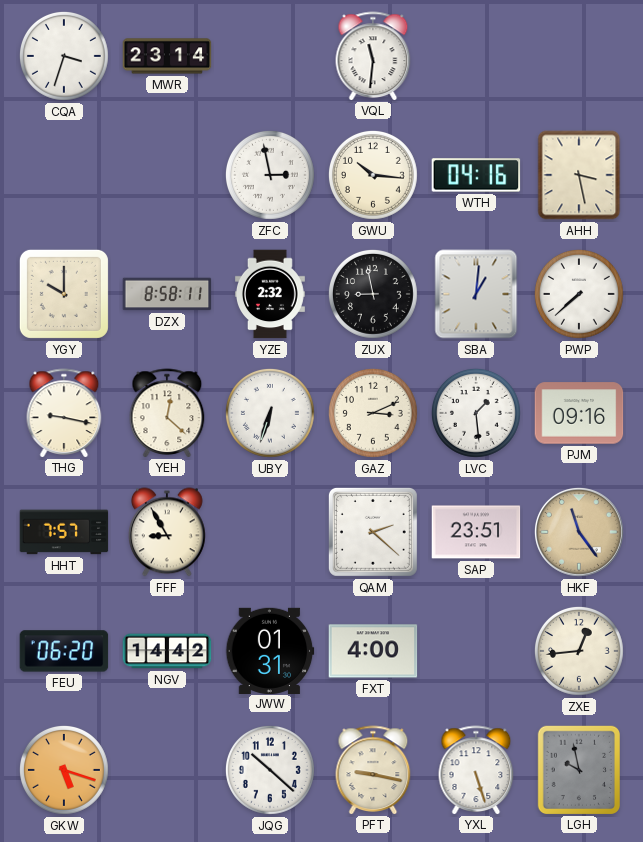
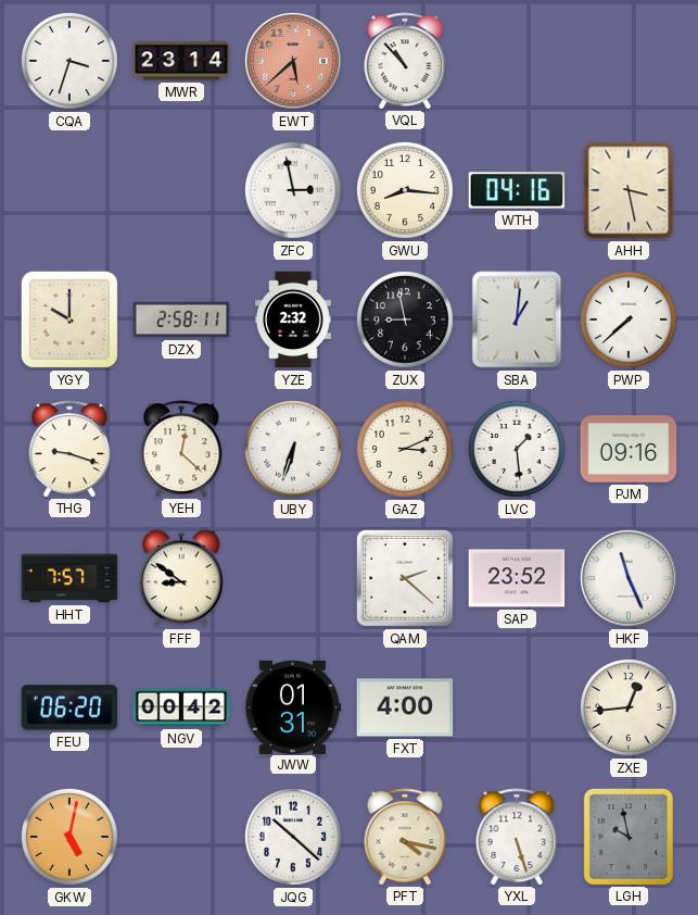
EWT: none -> 5:38
VQL: 11:31 -> 10:53
GWU: 10:16 -> 8:16
DZX: 8:58 -> 2:58
THG: 9:17 -> 9:18
FFF: 8:55 -> 8:51
SAP: 23:51 -> 23:52
HKF: 11:24 -> 11:26
HKF dial: champagne -> white
NGV: 14:42 -> 00:42
GKW: 5:18 -> 5:02
PFT: 9:17 -> 4:17
